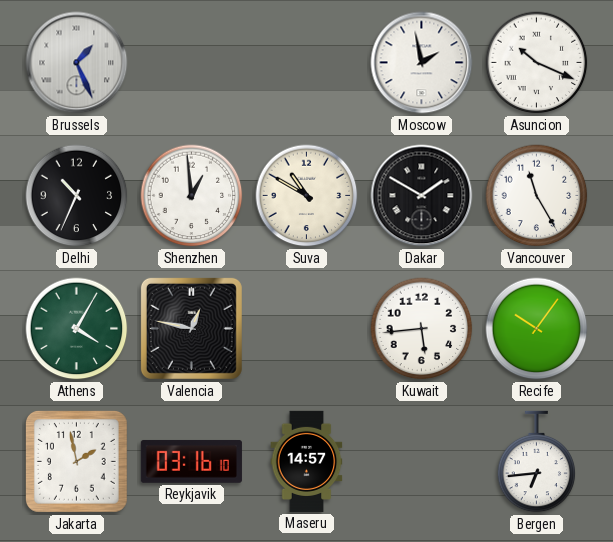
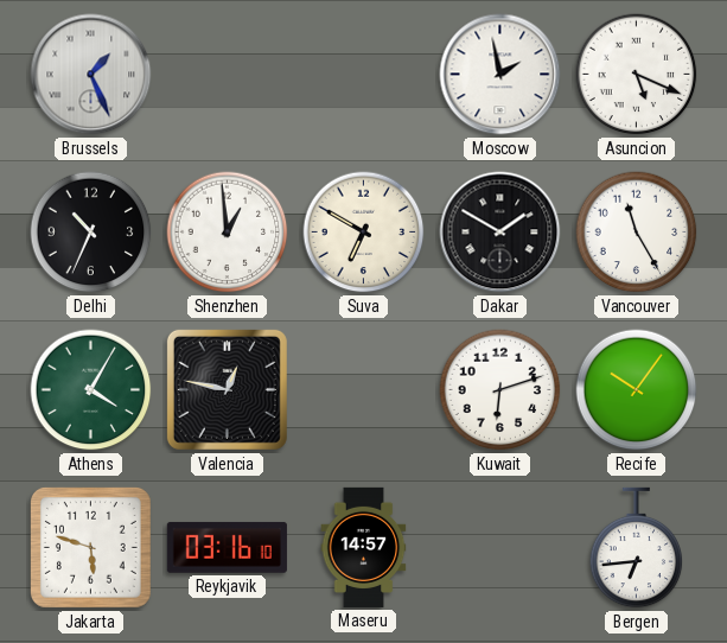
Asuncion: 10:19 -> 5:19
Suva: 10:50 -> 6:50
Kuwait: 5:44 -> 6:12
Jakarta: 1:58 -> 5:48
